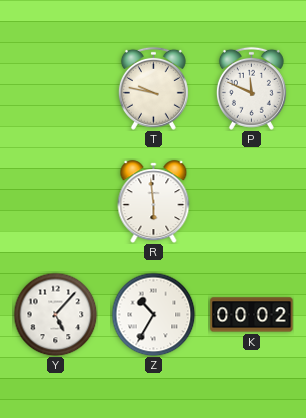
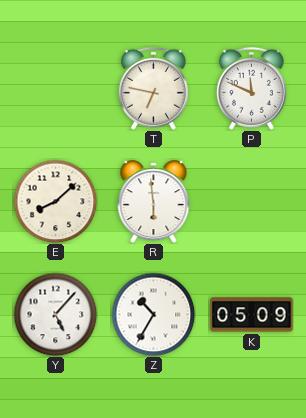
T: 9:47 -> 6:47
E: none -> 8:08
K: 00:02 -> 05:09
